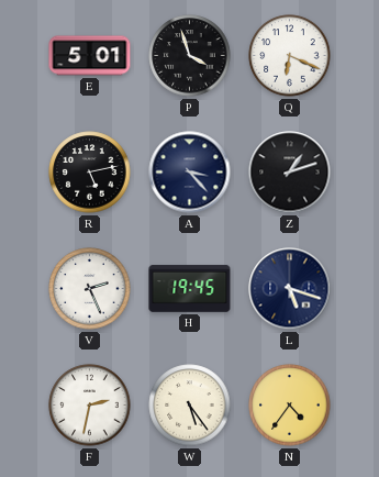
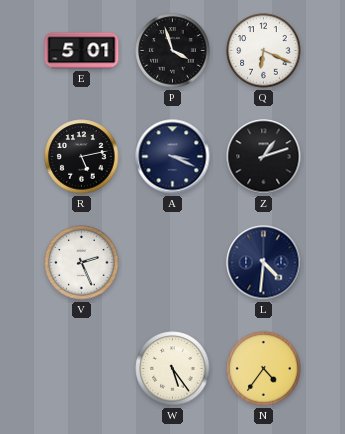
A: 3:23 -> 3:19
H: 19:45 -> none
L: 5:18 -> 4:31
F: 2:32 -> none
